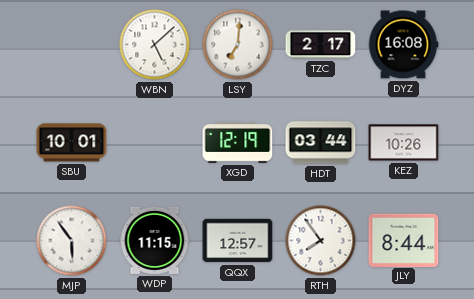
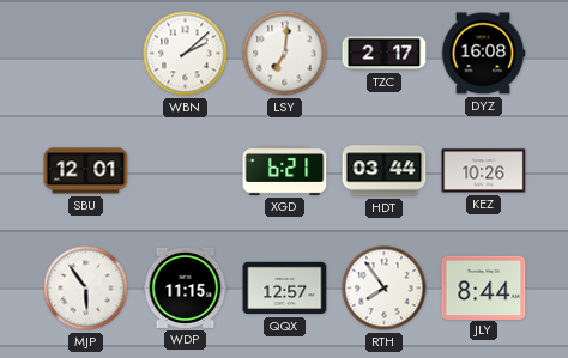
WBN: 5:08 -> 2:08
SBU: 10:01 -> 12:01
XGD: 12:19 -> 6:21
